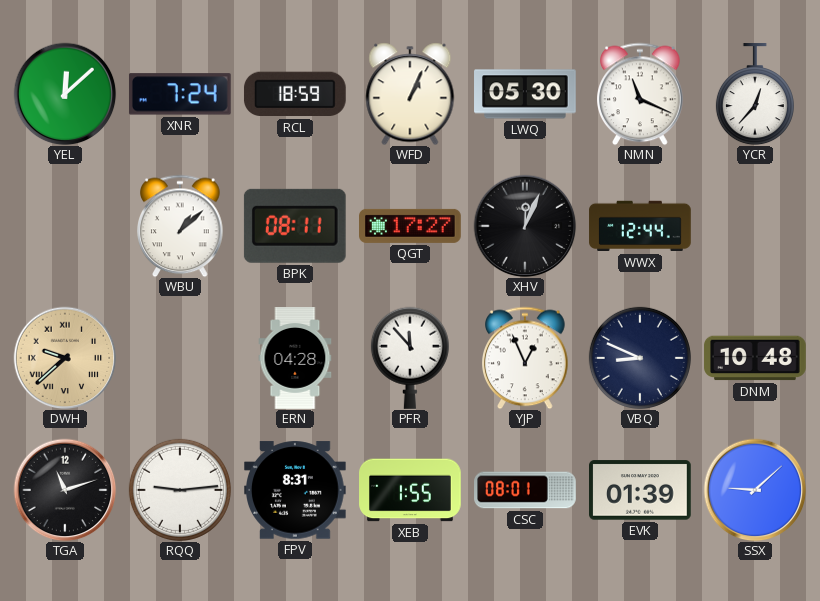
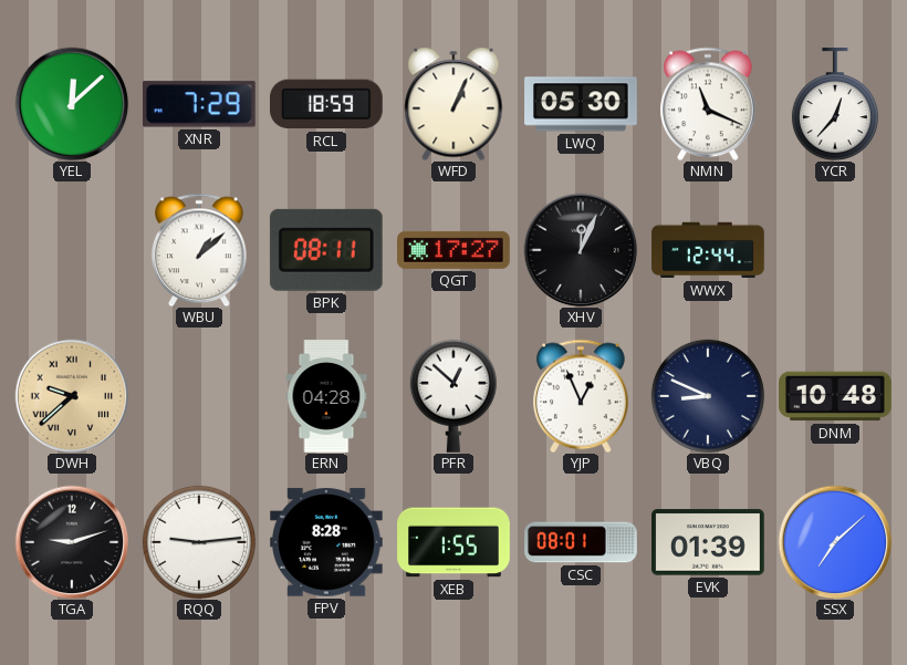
XNR: 7:24 -> 7:29
PFR: 11:53 -> 12:52
TGA: 11:12 -> 9:12
FPV: 8:31 -> 8:28
SSX: 9:08 -> 7:08
